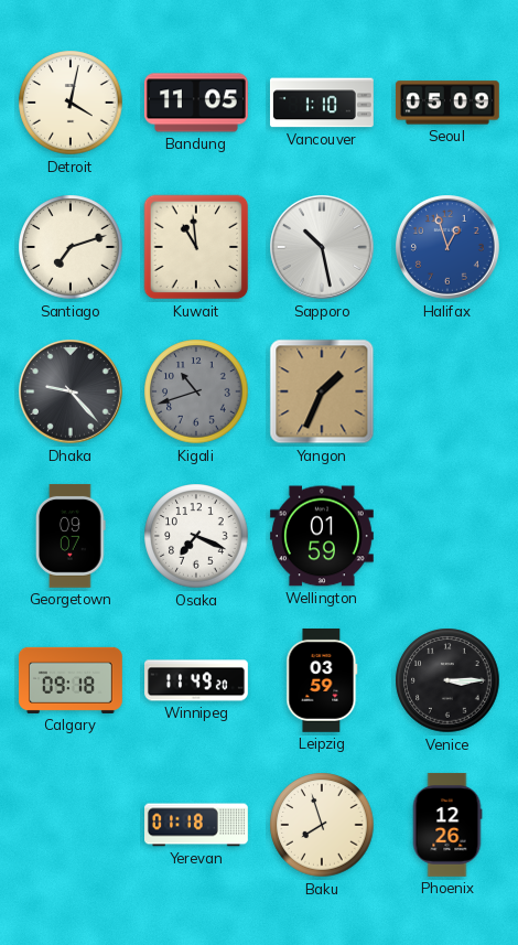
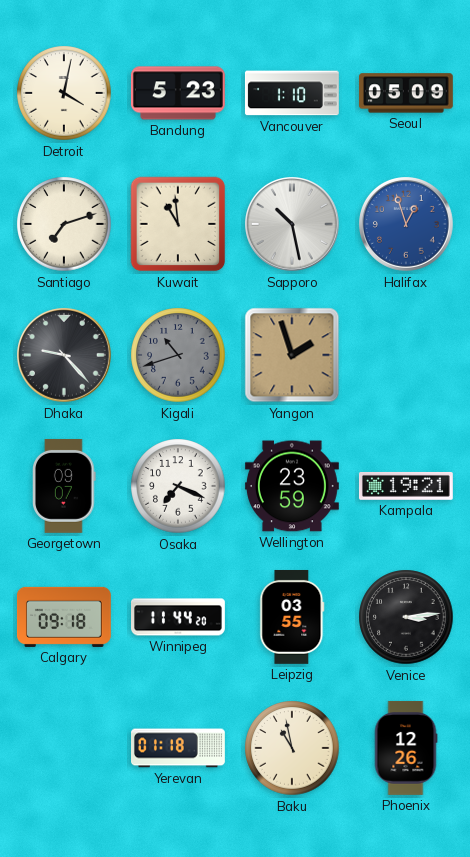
Bandung: 11:05 -> 5:23
Yangon: 1:34 -> 1:57
Wellington: 01:59 -> 23:59
Kampala: none -> 19:21
Winnipeg: 11:49 -> 11:44
Leipzig: 03:59 -> 03:55
Venice: 3:15 -> 3:14
Baku: 7:57 -> 10:58
